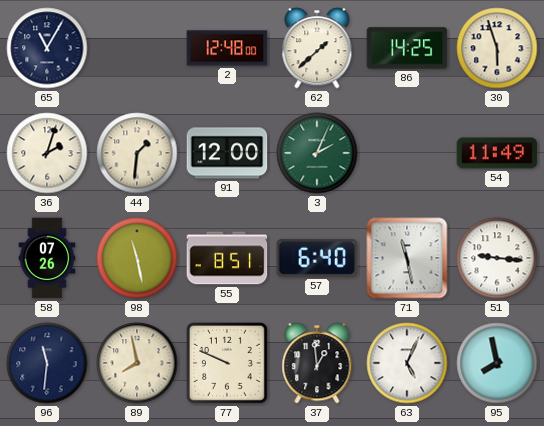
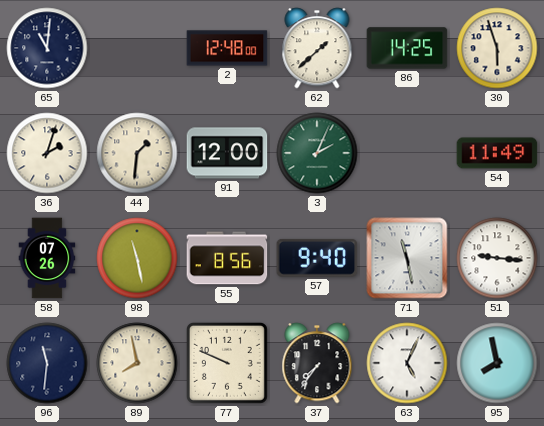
65: 11:05 -> 11:01
55: 8:51 -> 8:56
57: 6:40 -> 9:40
37: 12:59 -> 7:36
